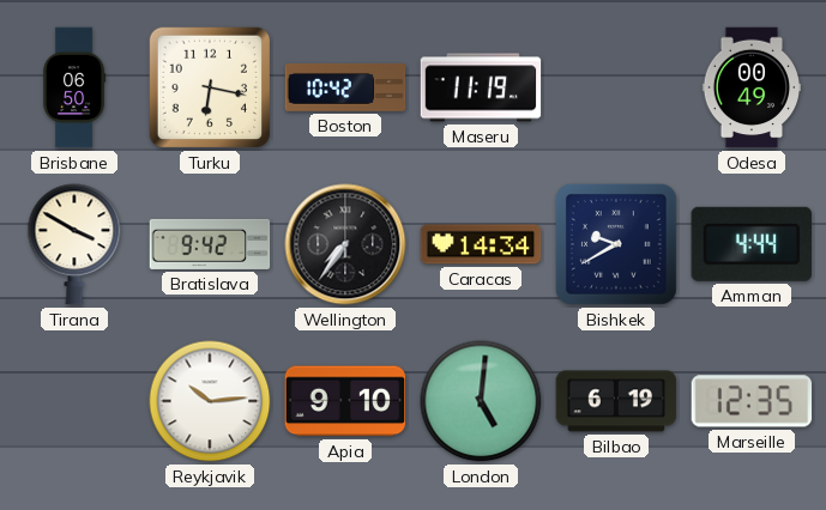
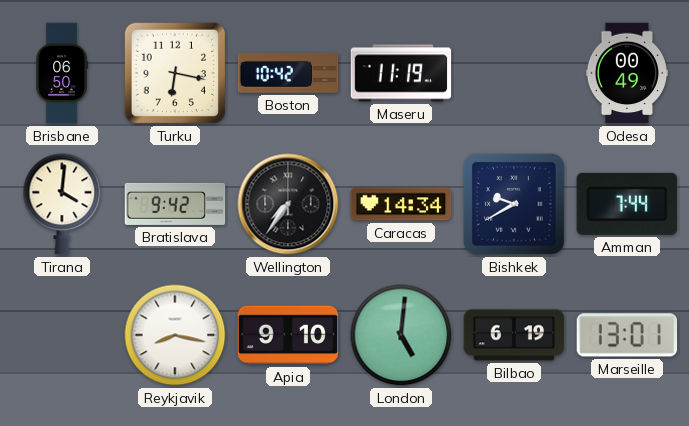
Tirana: 3:50 -> 4:01
Amman: 4:44 -> 7:44
Reykjavik: 10:14 -> 8:17
Marseille: 12:35 -> 13:01
